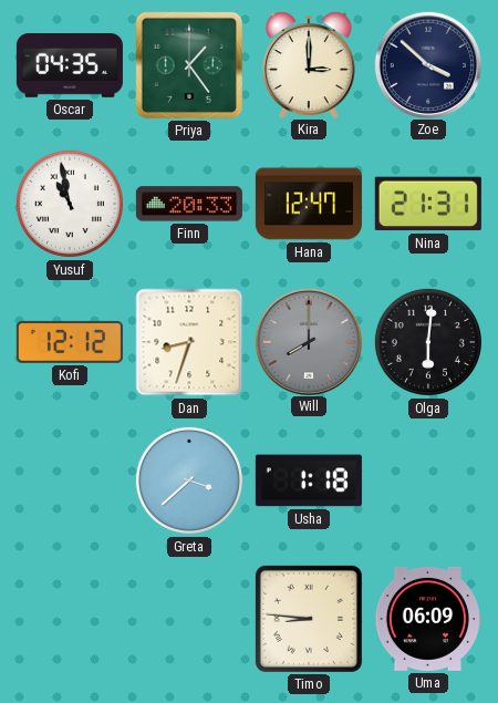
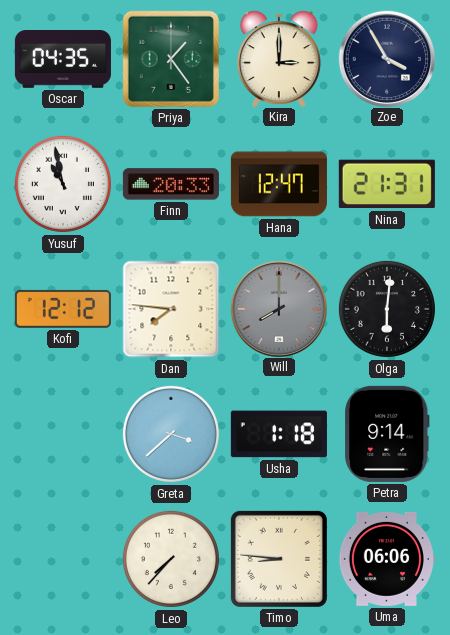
Zoe: 3:52 -> 3:55
Dan: 8:33 -> 7:46
Petra: none -> 9:14
Leo: none -> 7:37
Uma: 06:09 -> 06:06
